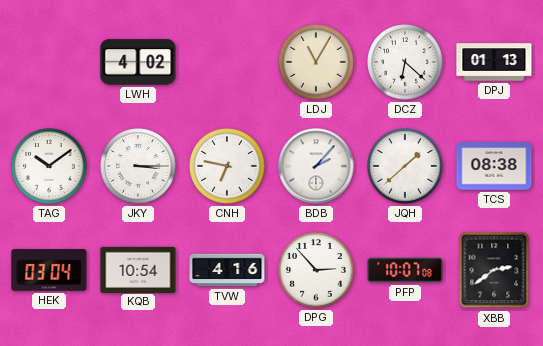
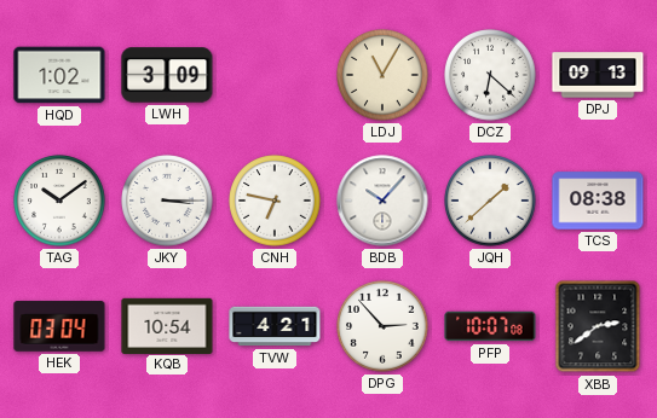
HQD: none -> 1:02
LWH: 4:02 -> 3:09
DPJ: 01:13 -> 09:13
BDB: 2:07 -> 10:07
TVW: 4:16 -> 4:21
